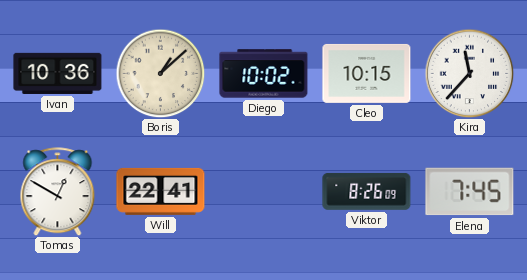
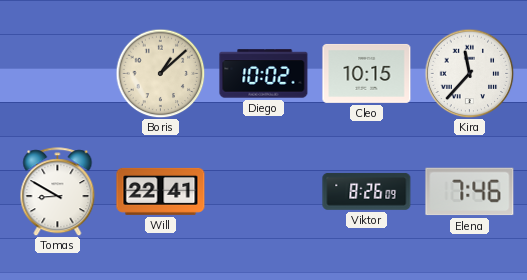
Ivan: 10:36 -> none
Tomas: 12:50 -> 8:50
Elena: 7:45 -> 7:46
